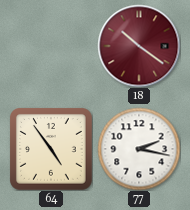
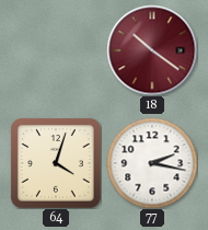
64: 4:54 -> 4:03
